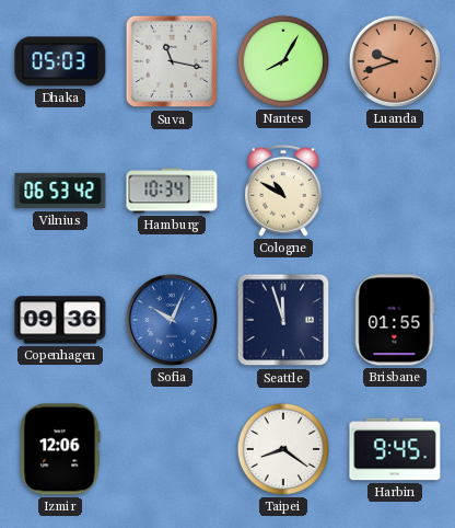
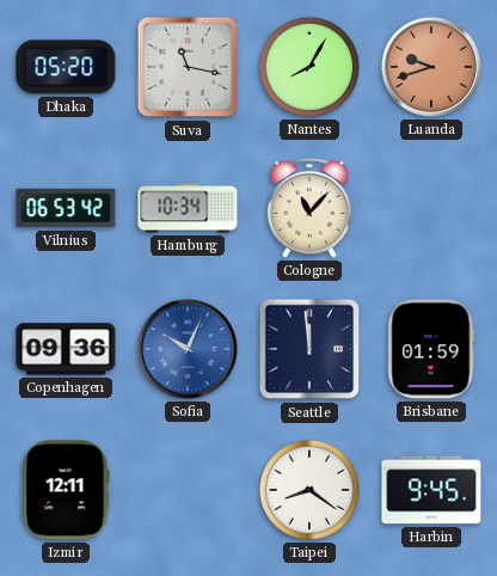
Dhaka: 05:03 -> 05:20
Cologne: 10:50 -> 11:07
Seattle: 11:57 -> 11:59
Brisbane: 01:55 -> 01:59
Izmir: 12:06 -> 12:11
